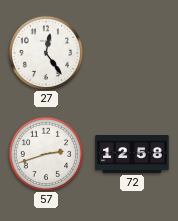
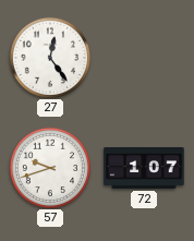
57: 2:42 -> 9:42
72: 12:58 -> 1:07
